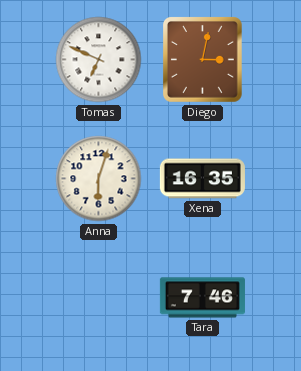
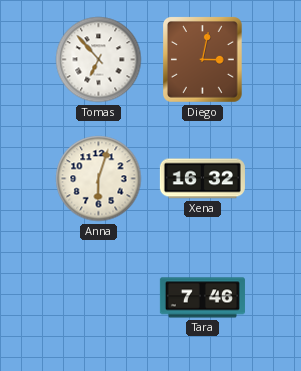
Tomas: 6:49 -> 6:53
Xena: 16:35 -> 16:32
